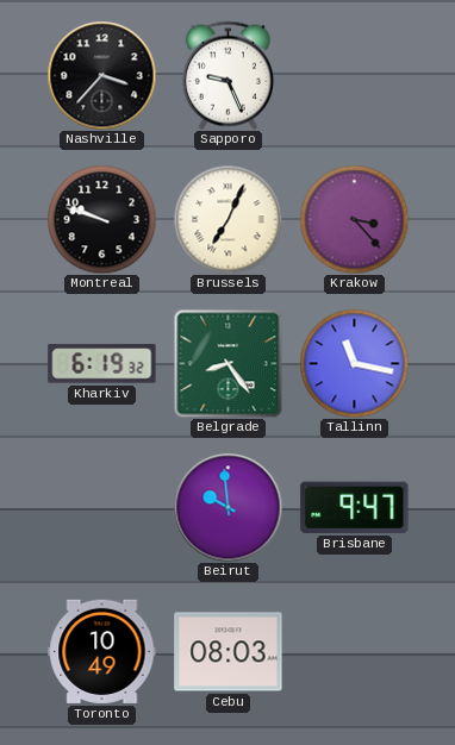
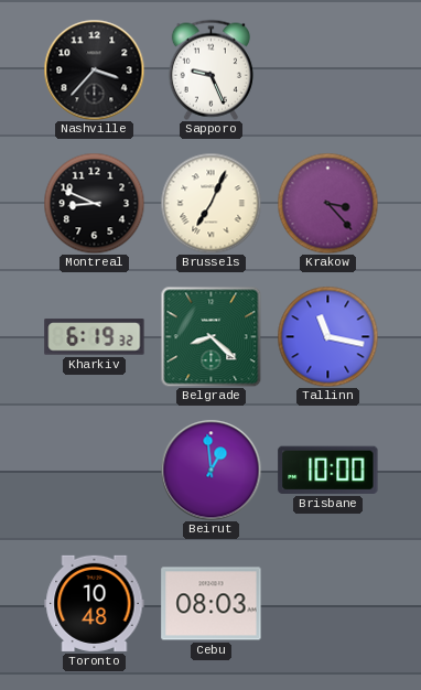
Montreal: 9:48 -> 8:49
Belgrade: 8:24 -> 8:22
Beirut: 9:59 -> 12:59
Brisbane: 9:47 -> 10:00
Toronto: 10:49 -> 10:48
